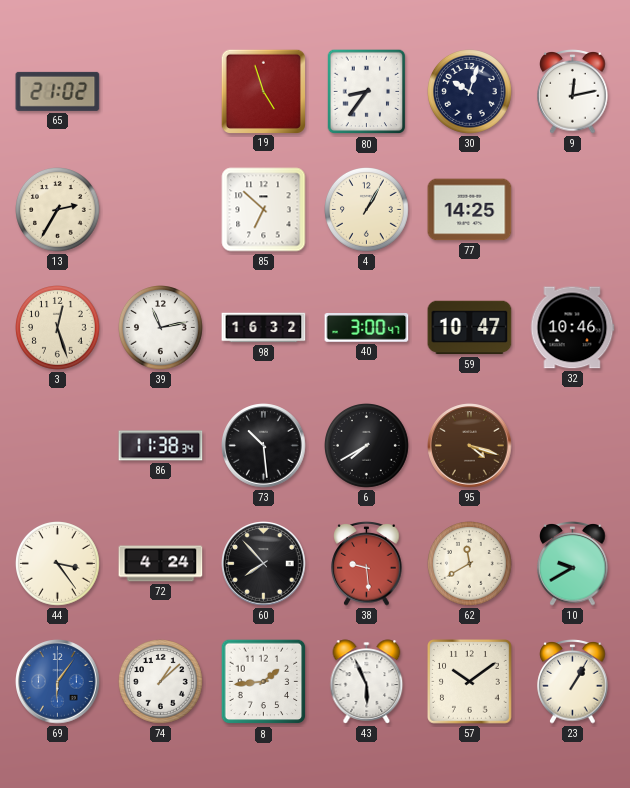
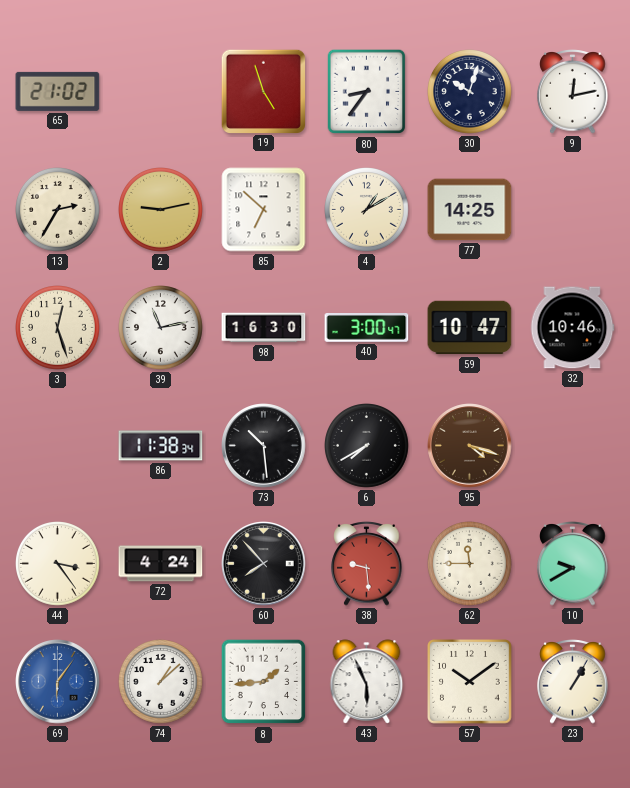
2: none -> 9:13
4: 1:05 -> 1:10
98: 16:32 -> 16:30
62: 11:40 -> 11:45
